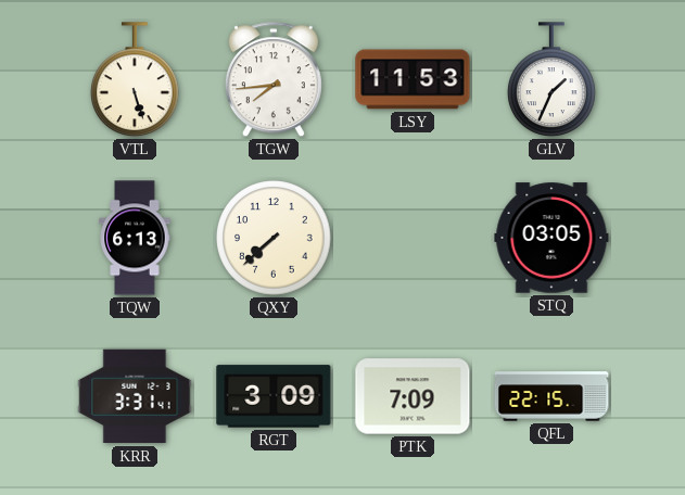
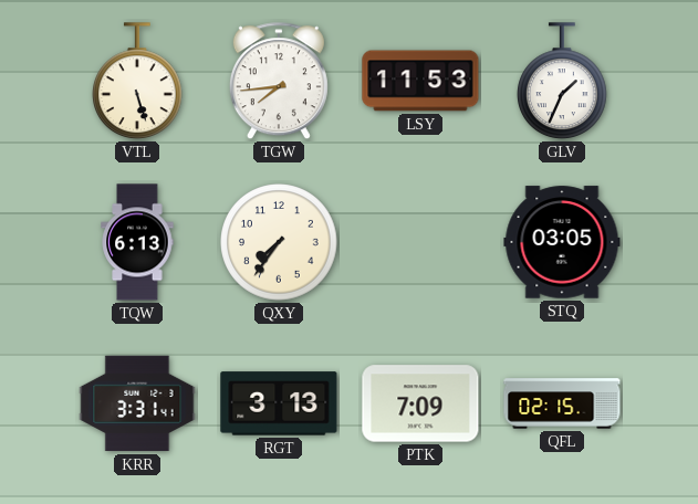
QXY: 7:38 -> 7:36
RGT: 3:09 -> 3:13
QFL: 22:15 -> 02:15
